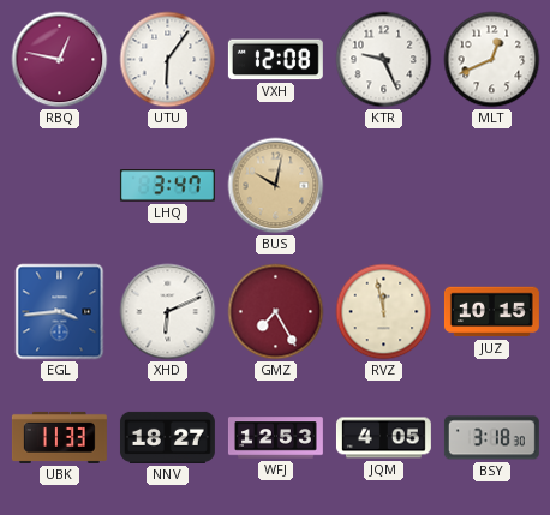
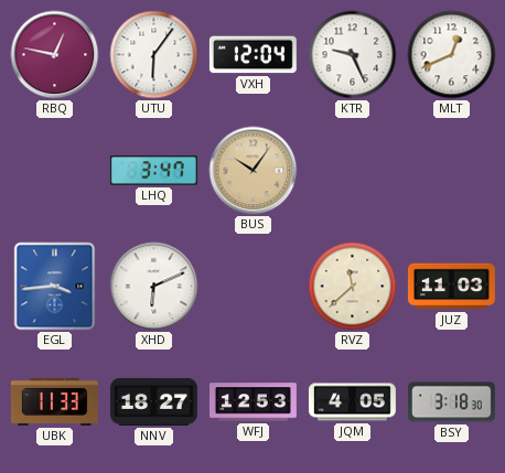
VXH: 12:08 -> 12:04
BUS: 10:02 -> 10:06
GMZ: 7:25 -> none
RVZ: 11:58 -> 11:38
JUZ: 10:15 -> 11:03
